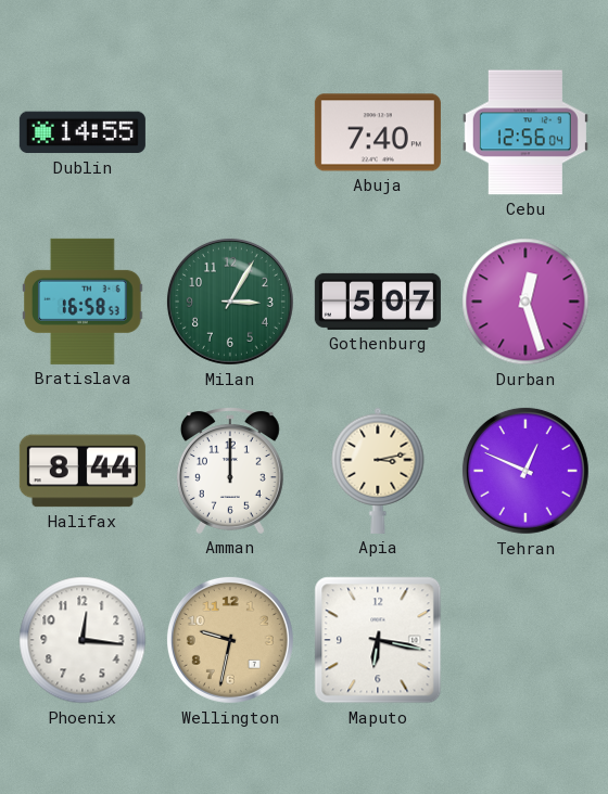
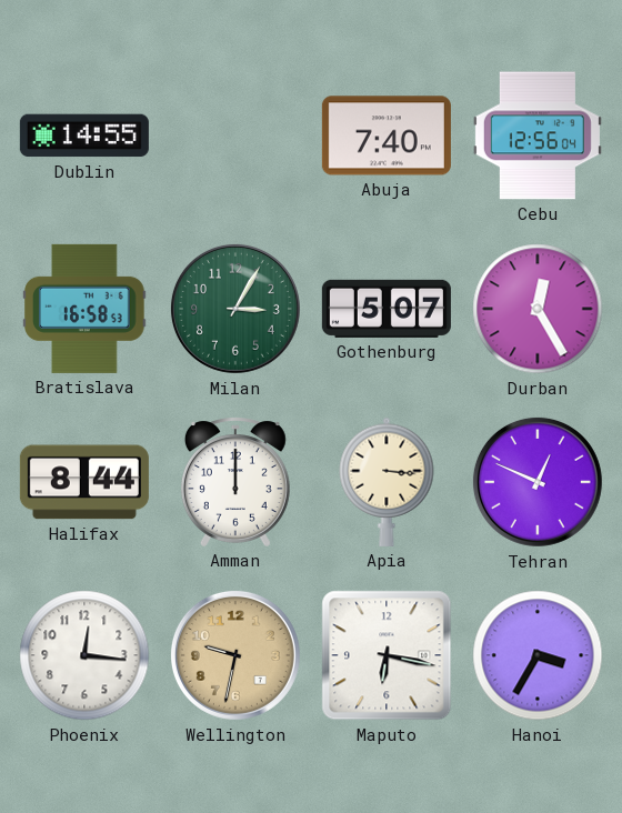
Durban: 12:27 -> 12:25
Apia: 3:13 -> 3:16
Hanoi: none -> 3:35
